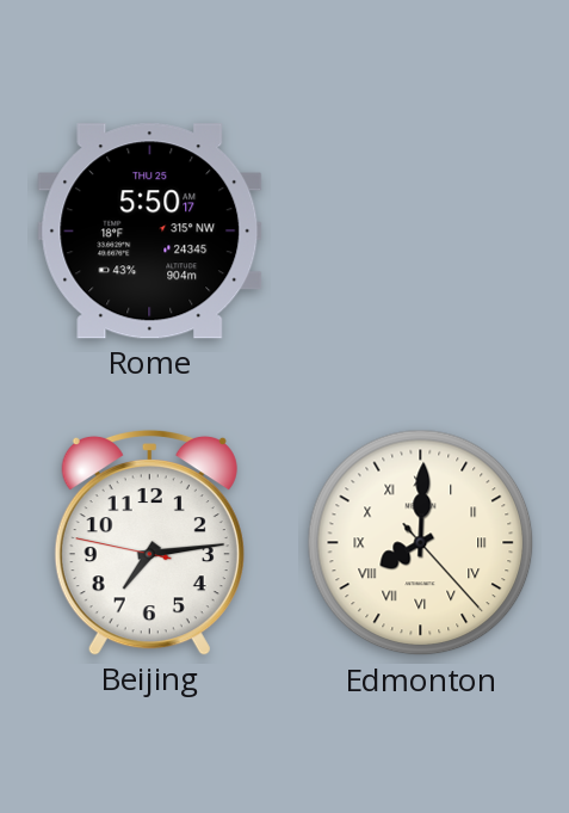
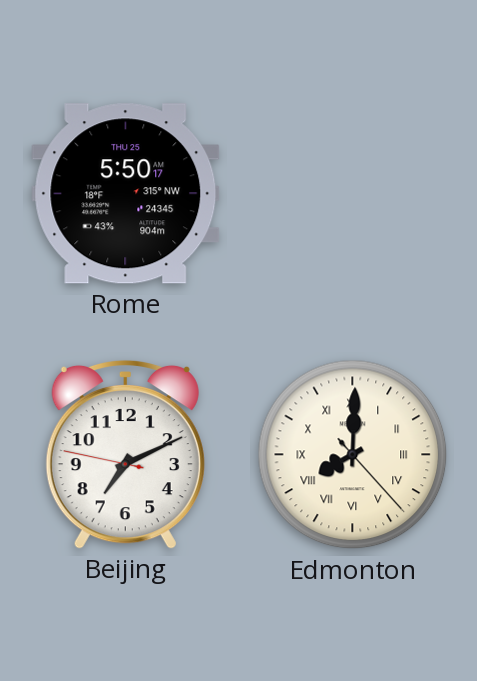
Beijing: 7:13 -> 7:10
